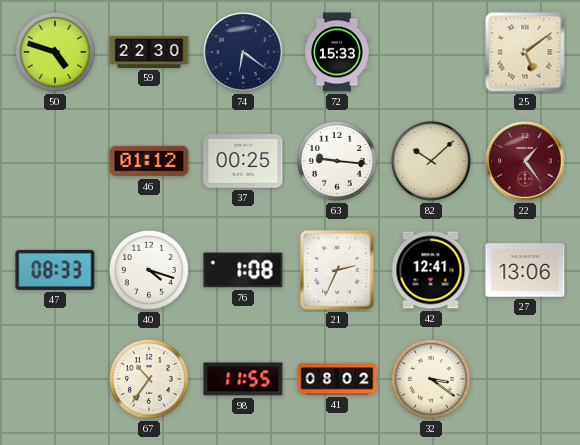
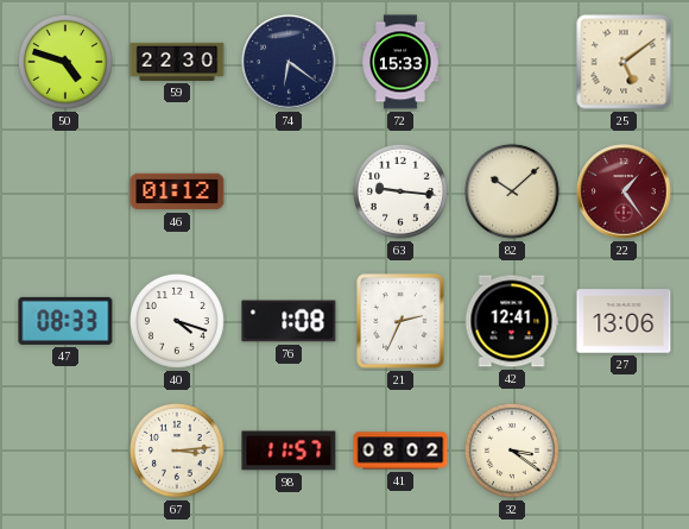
37: 00:25 -> none
67: 10:36 -> 3:14
98: 11:55 -> 11:57
